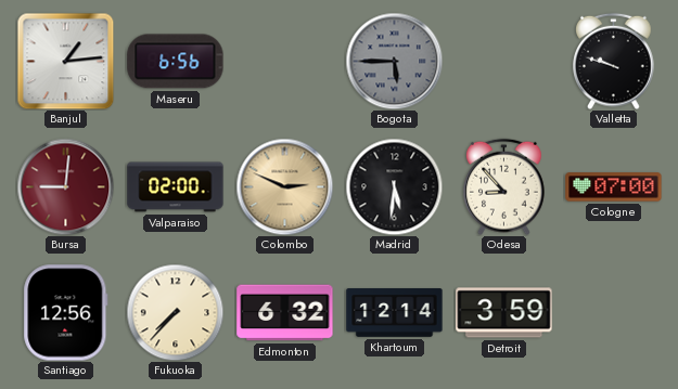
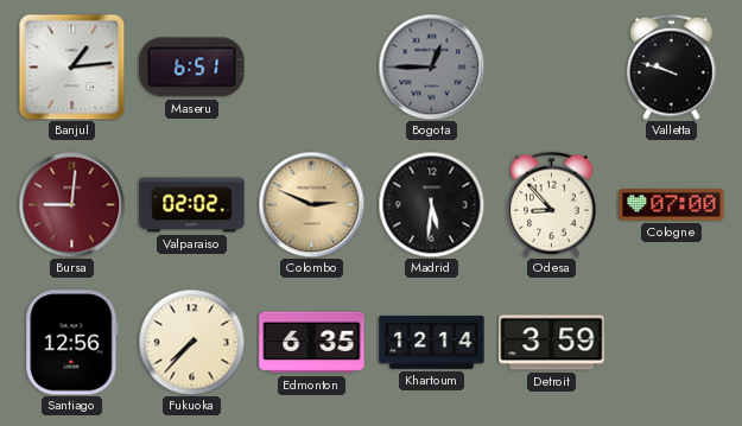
Maseru: 6:56 -> 6:51
Bogota: 5:45 -> 12:45
Valparaiso: 02:00 -> 02:02
Edmonton: 6:32 -> 6:35
